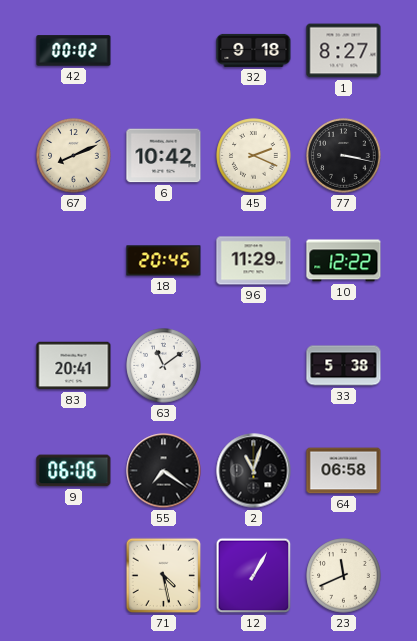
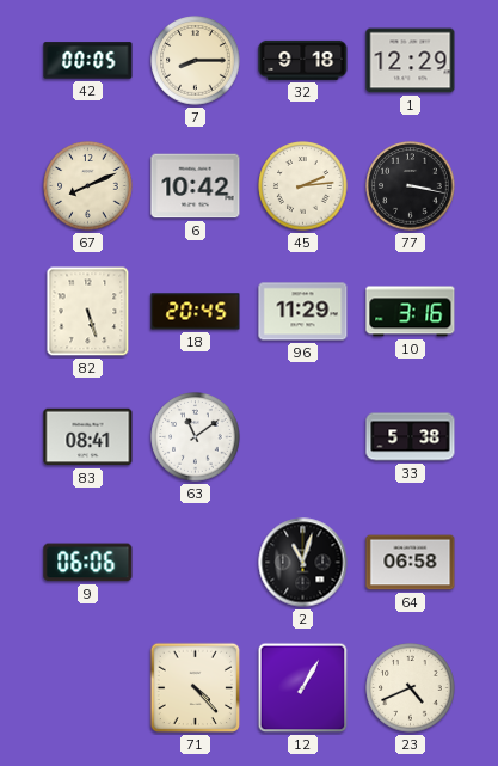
42: 00:02 -> 00:05
7: none -> 8:15
1: 8:27 -> 12:29
45: 2:19 -> 2:14
82: none -> 5:27
10: 12:22 -> 3:16
83: 20:41 -> 08:41
55: 7:21 -> none
71: 4:28 -> 4:23
23: 11:41 -> 4:41
